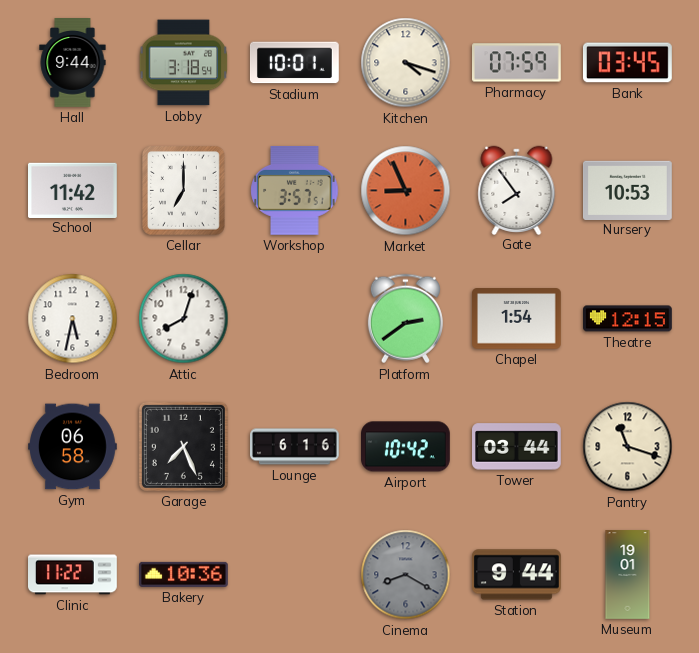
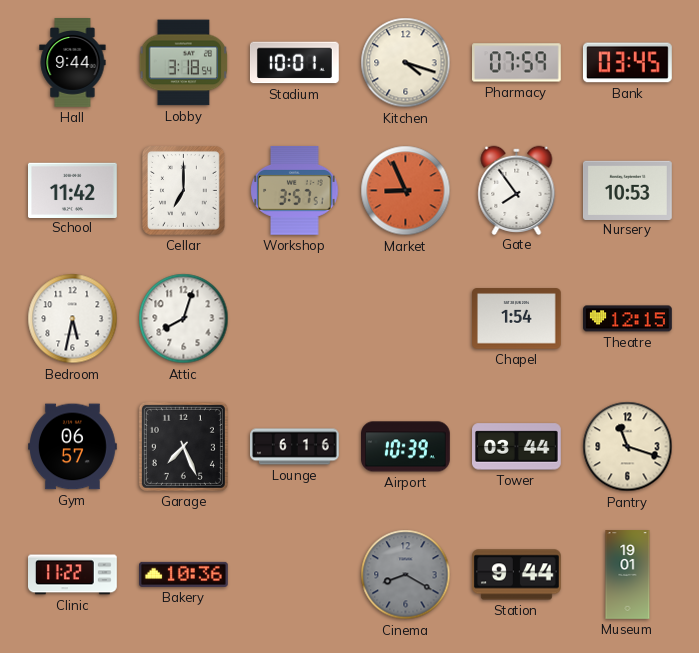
Platform: 2:39 -> none
Gym: 06:58 -> 06:57
Airport: 10:42 -> 10:39
